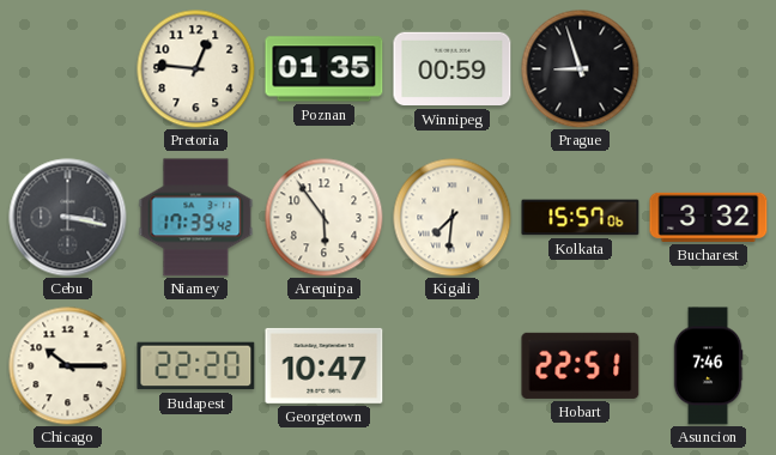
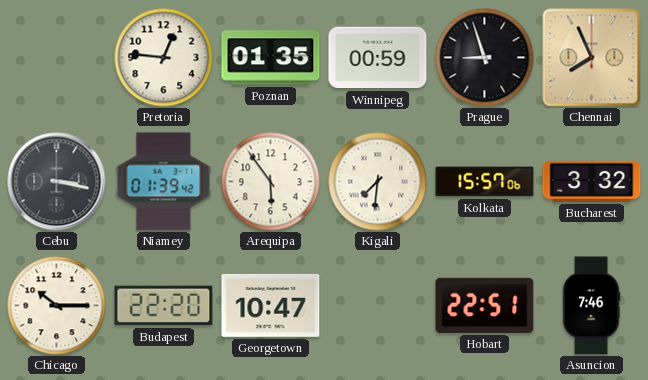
Chennai: none -> 7:56
Niamey: 17:39 -> 01:39
